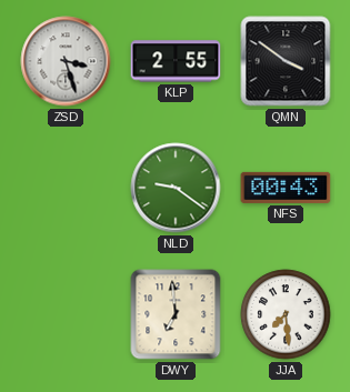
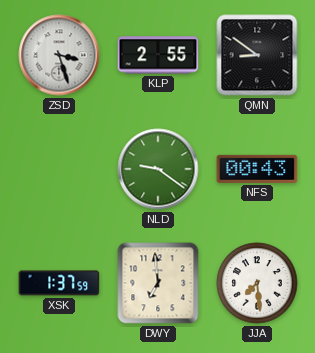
QMN: 3:51 -> 8:51
XSK: none -> 1:37
